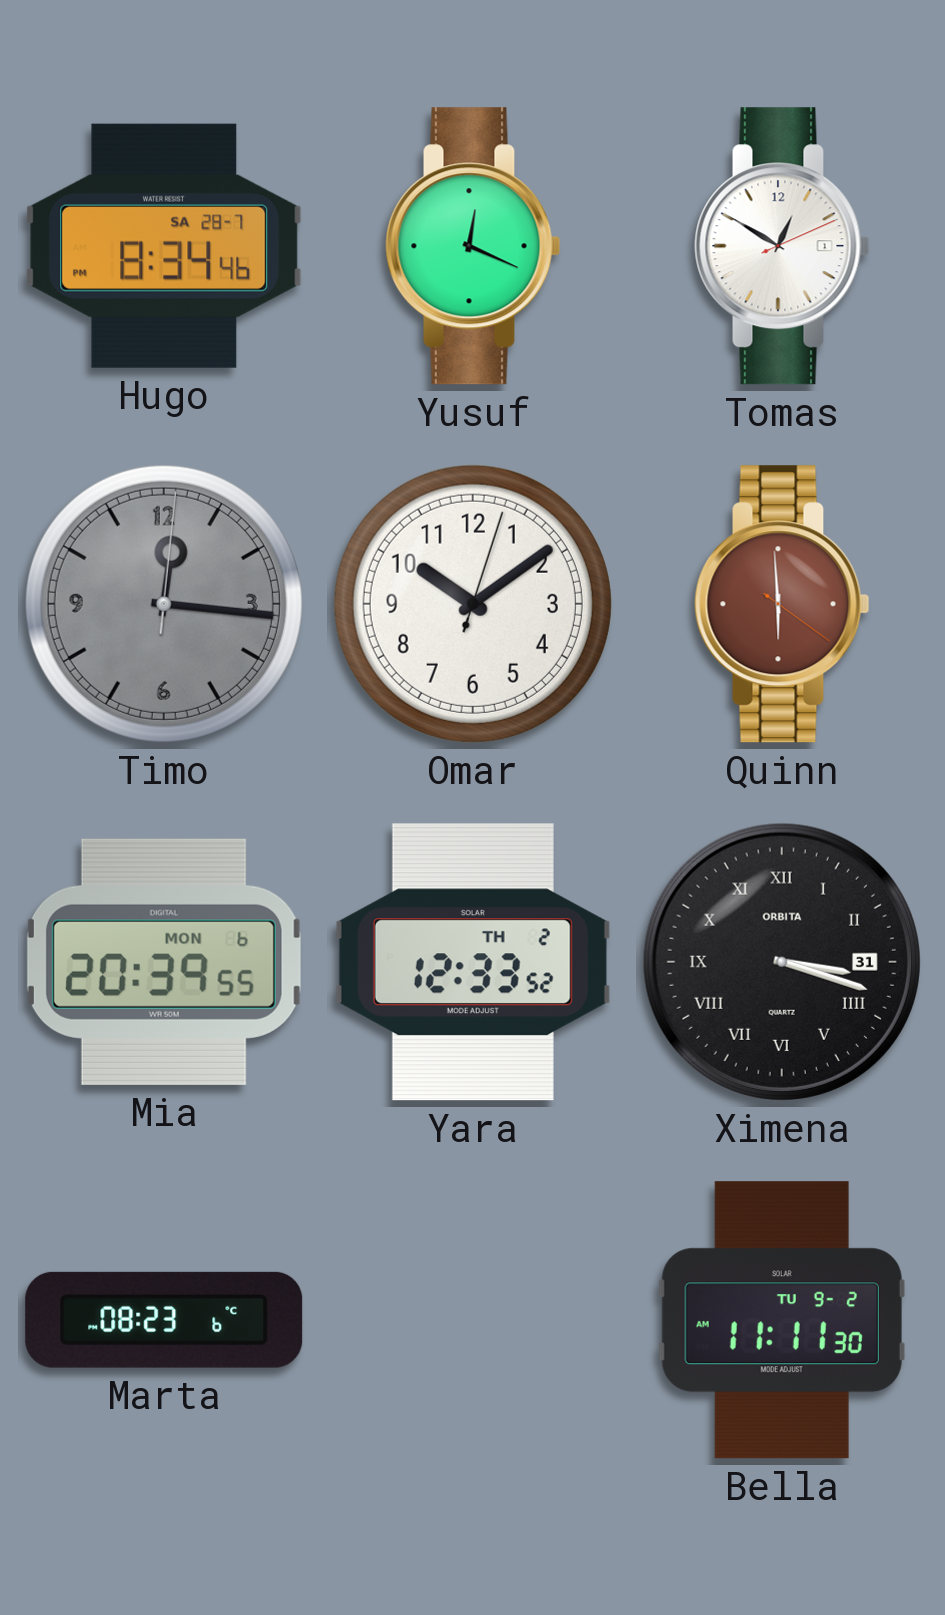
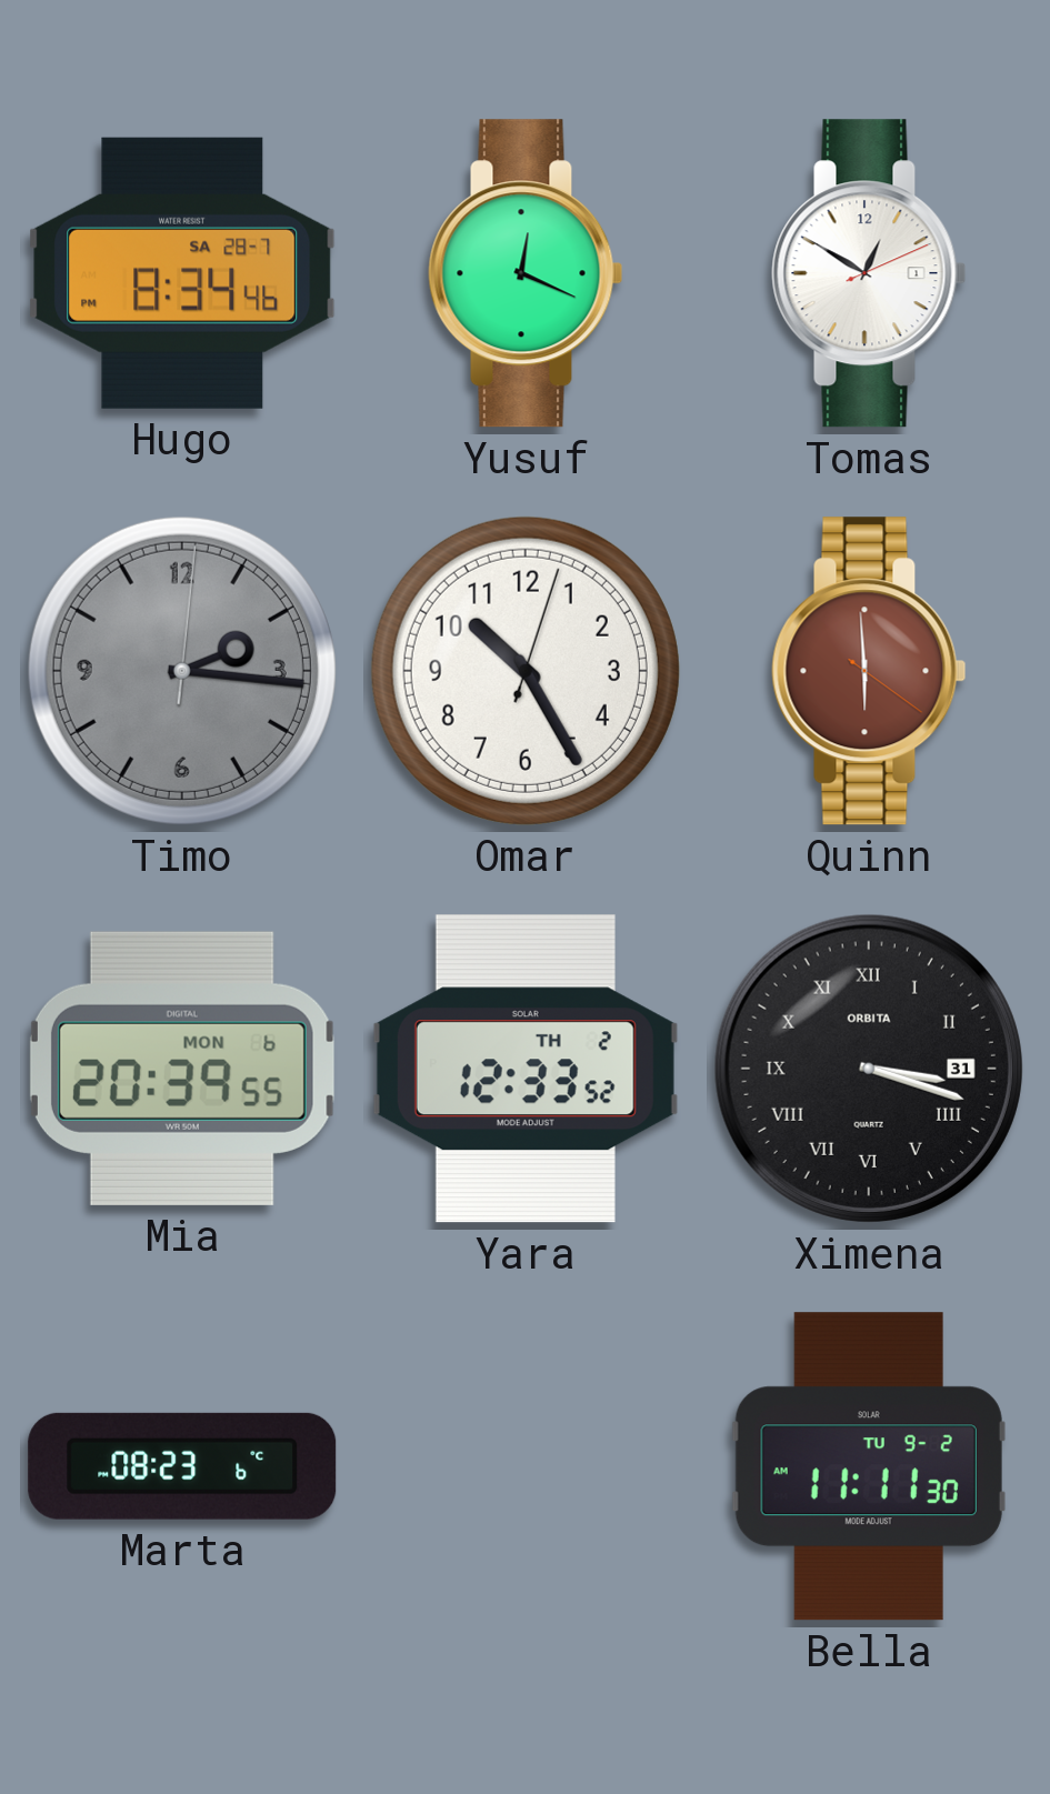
Timo: 12:16 -> 2:16
Omar: 10:09 -> 10:25
